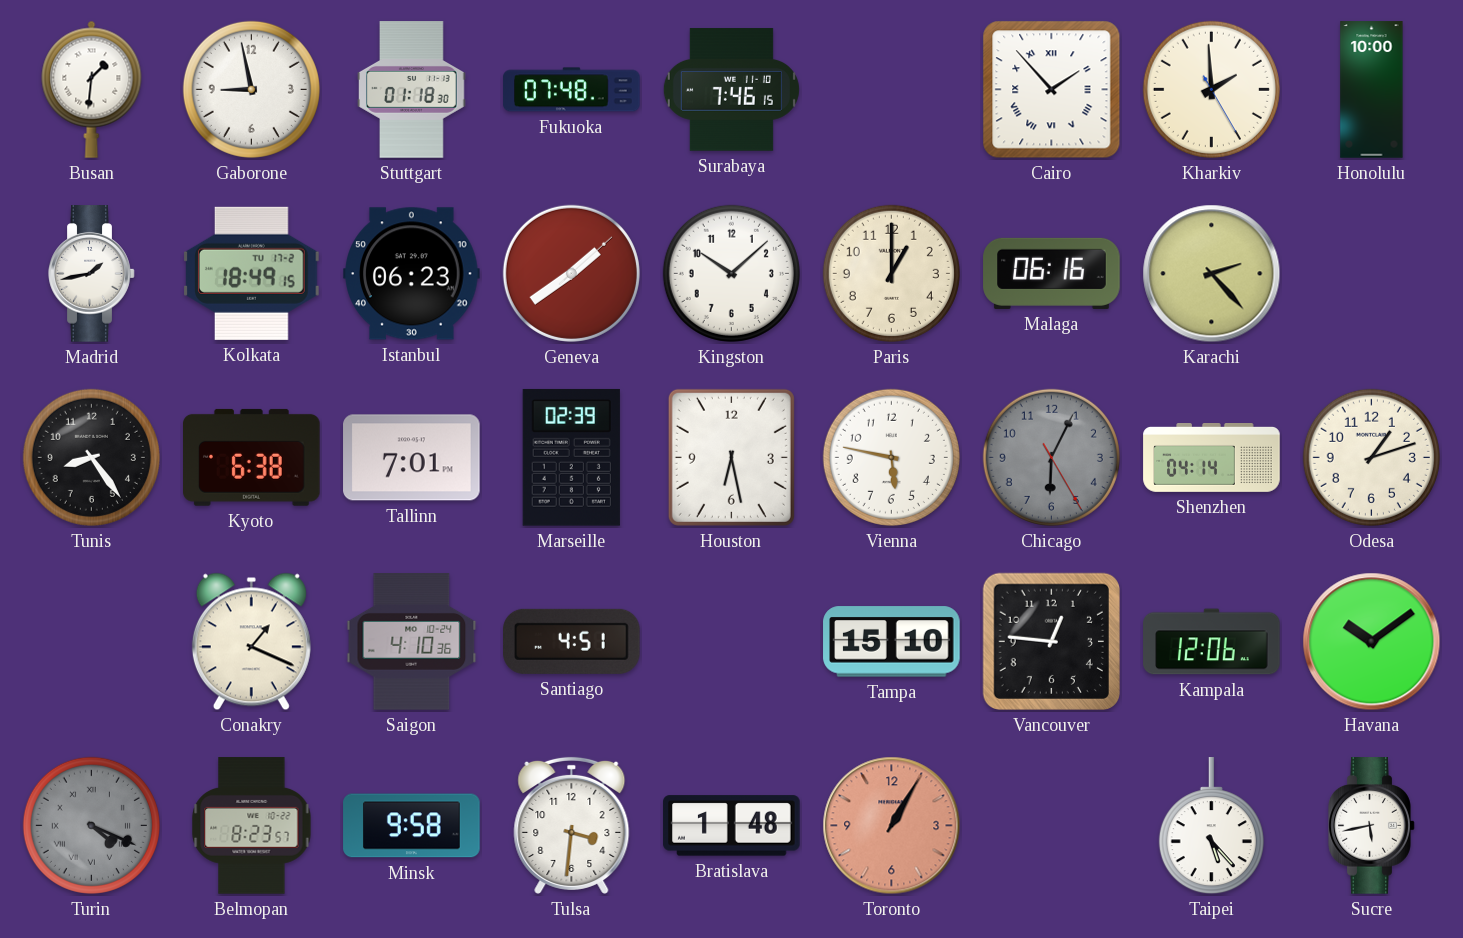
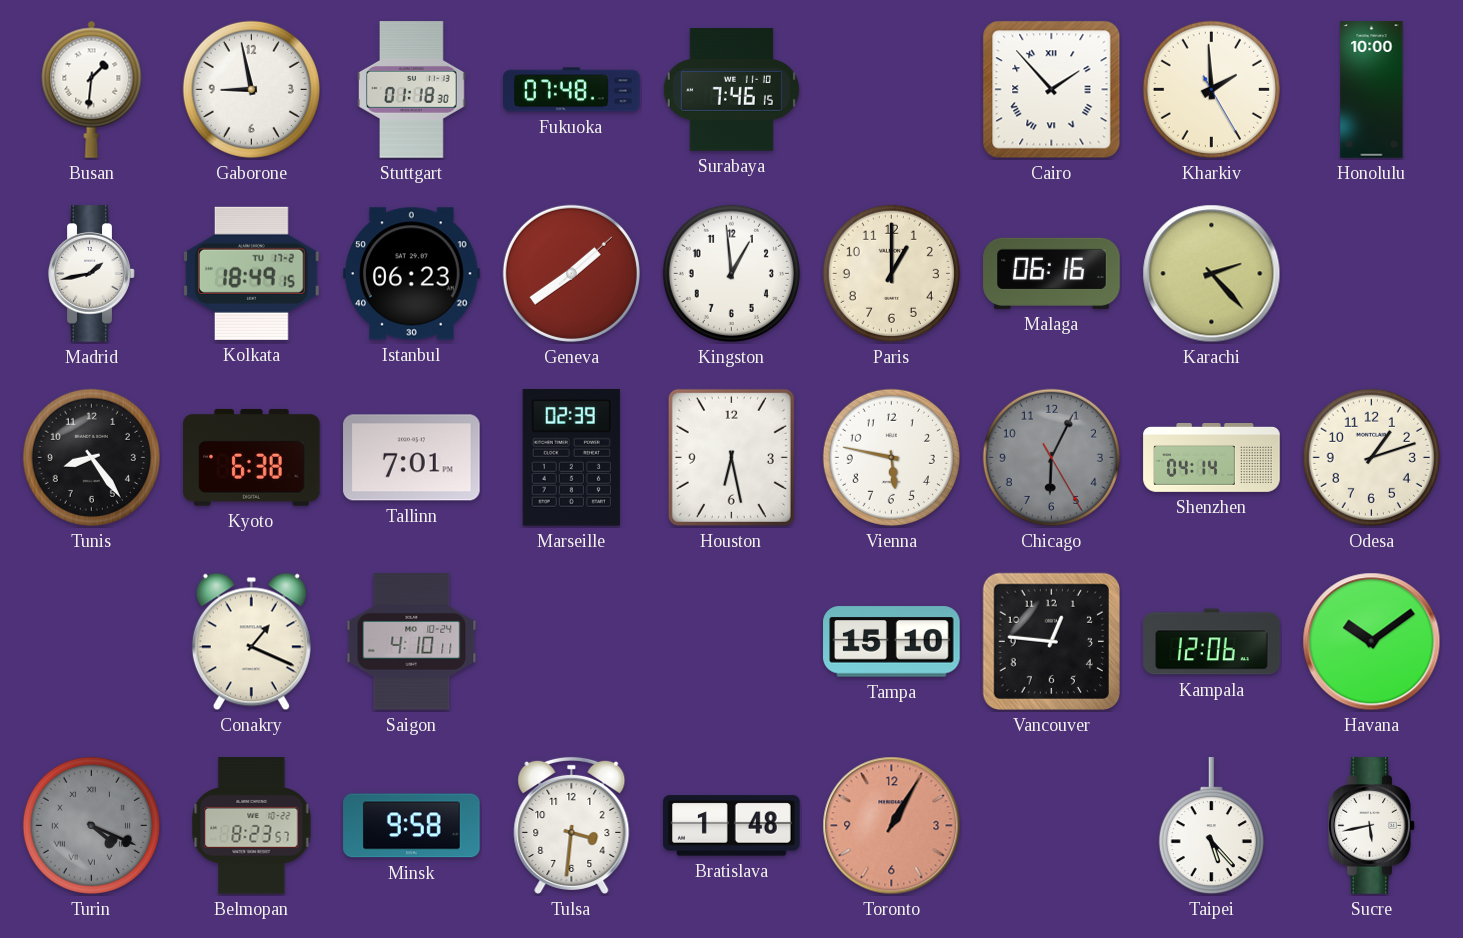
Kingston: 10:08 -> 12:59
Saigon: 4:10:36 -> 4:10:11
Santiago: 4:51 -> none
